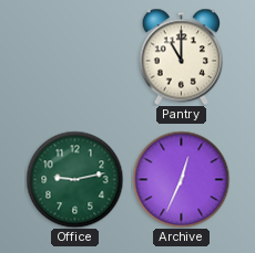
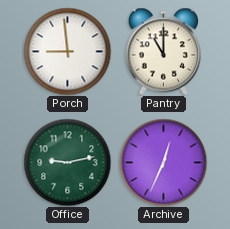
Porch: none -> 8:59
